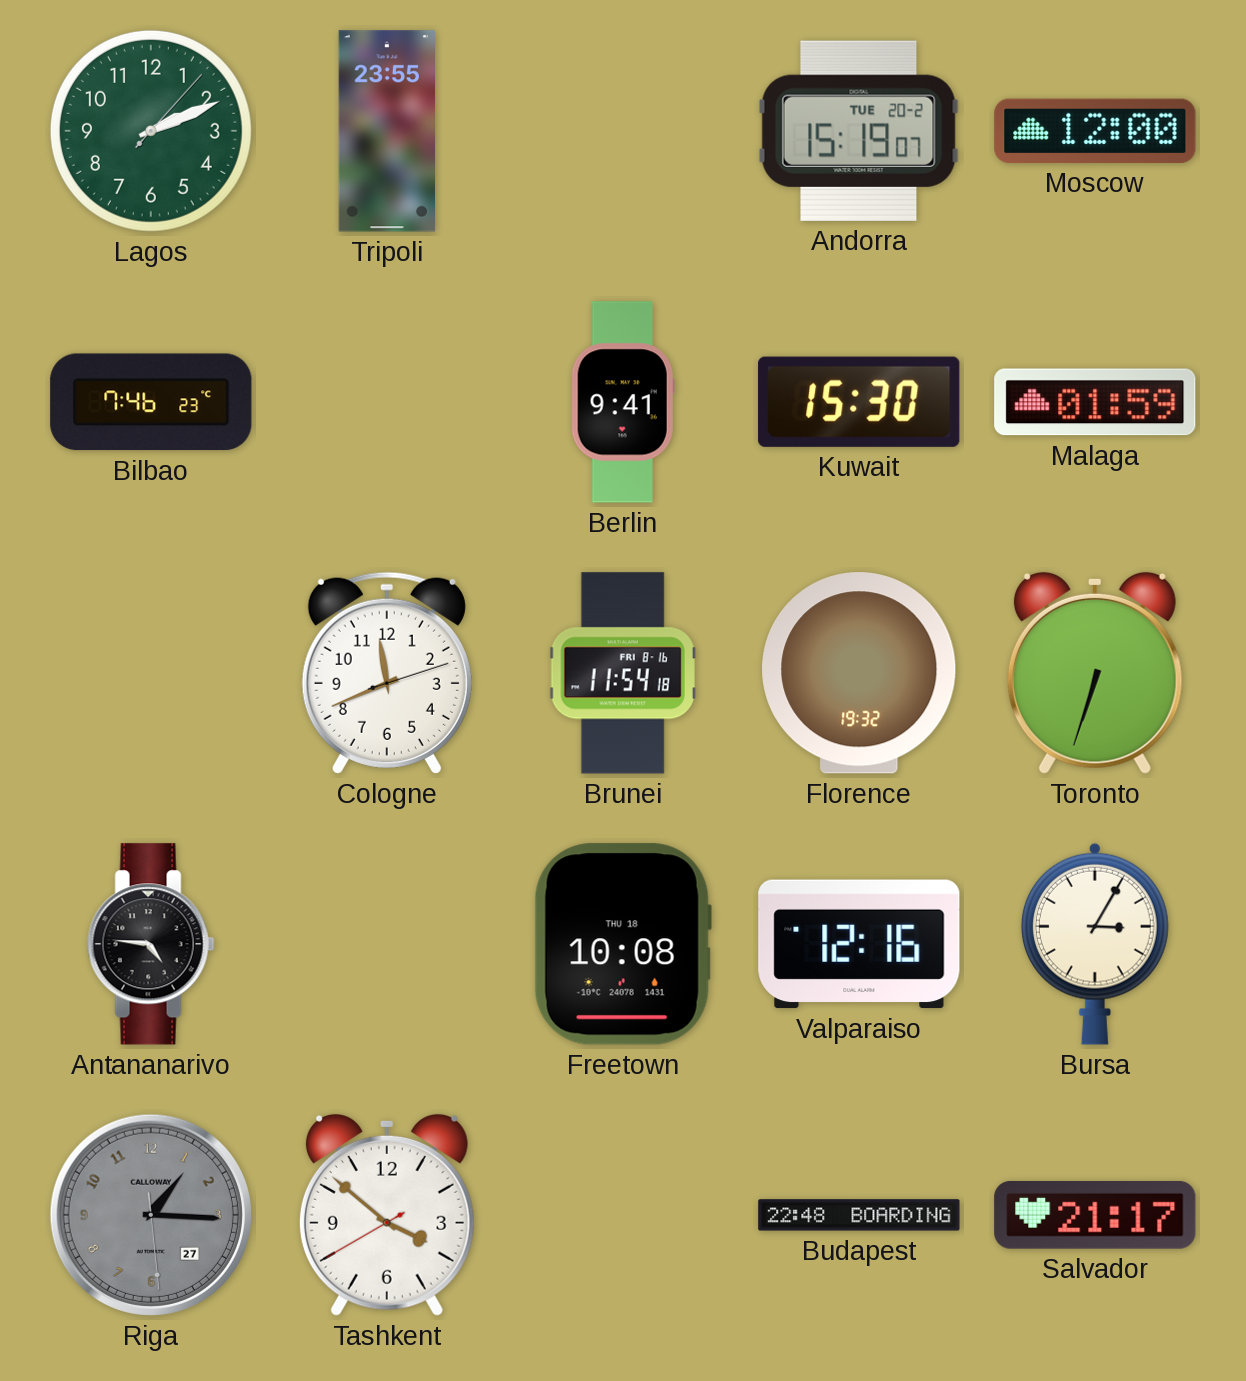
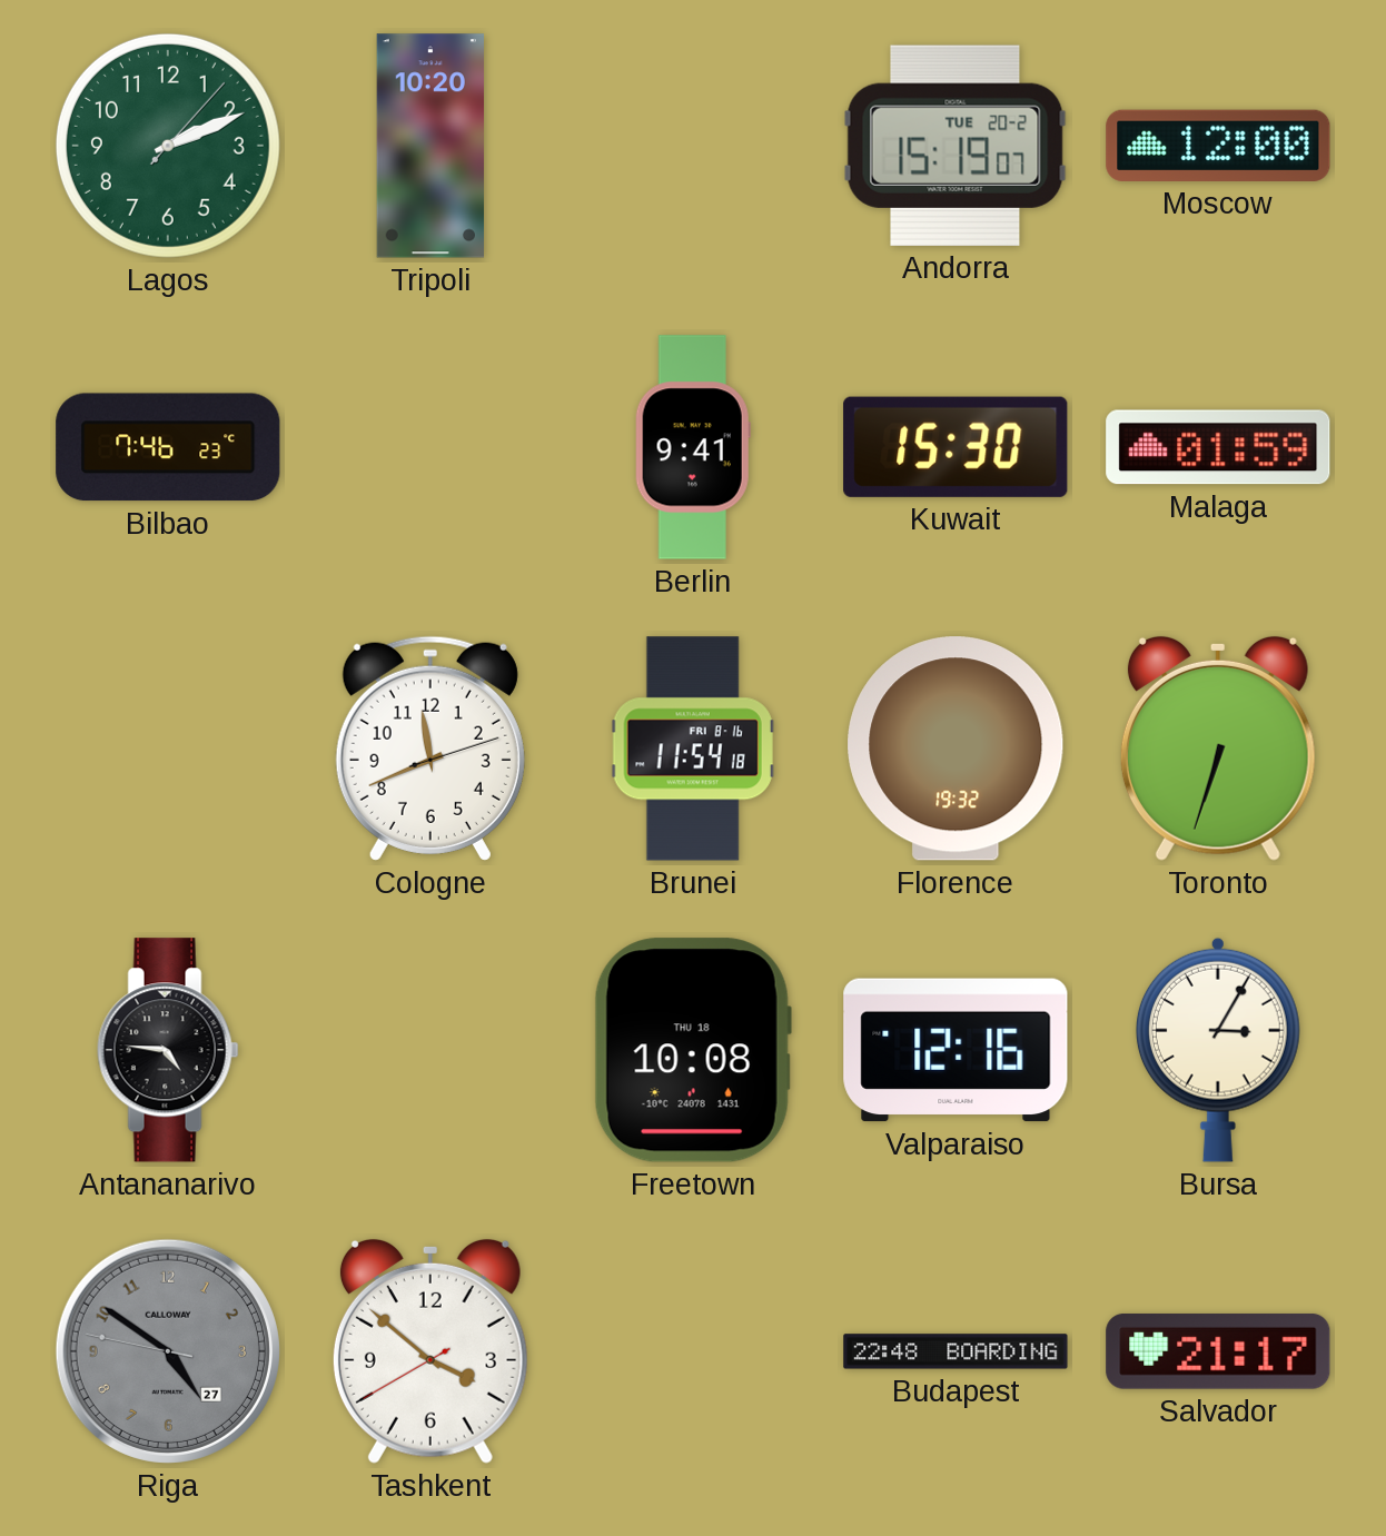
Tripoli: 23:55 -> 10:20
Riga: 1:15 -> 4:50
